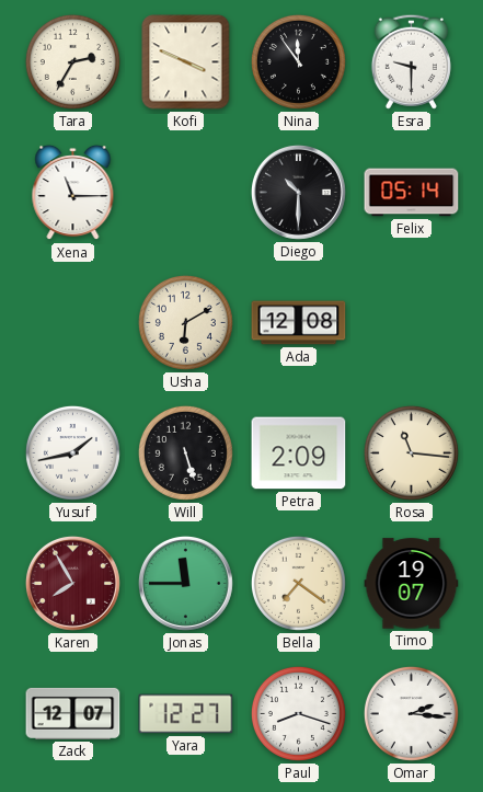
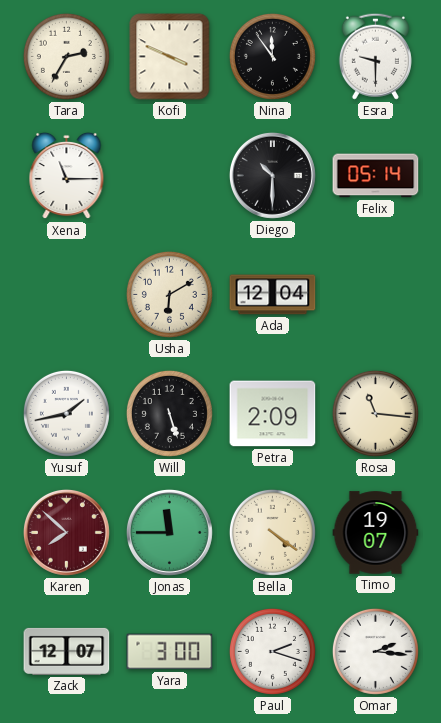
Ada: 12:08 -> 12:04
Karen: 7:55 -> 7:52
Bella: 7:21 -> 4:21
Yara: 12:27 -> 3:00
Paul: 8:18 -> 2:18
